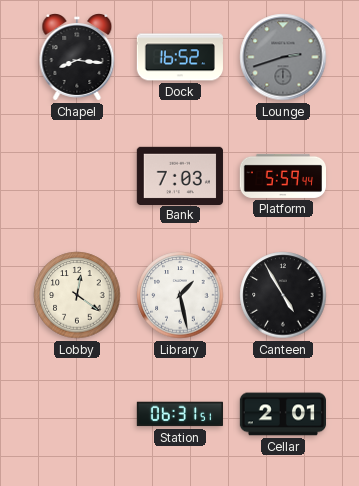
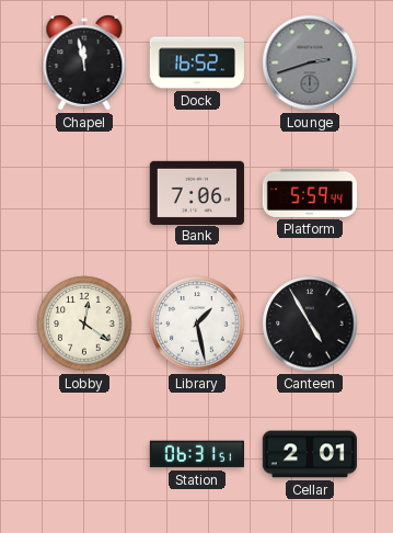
Chapel: 8:16 -> 11:58
Bank: 7:03 -> 7:06
